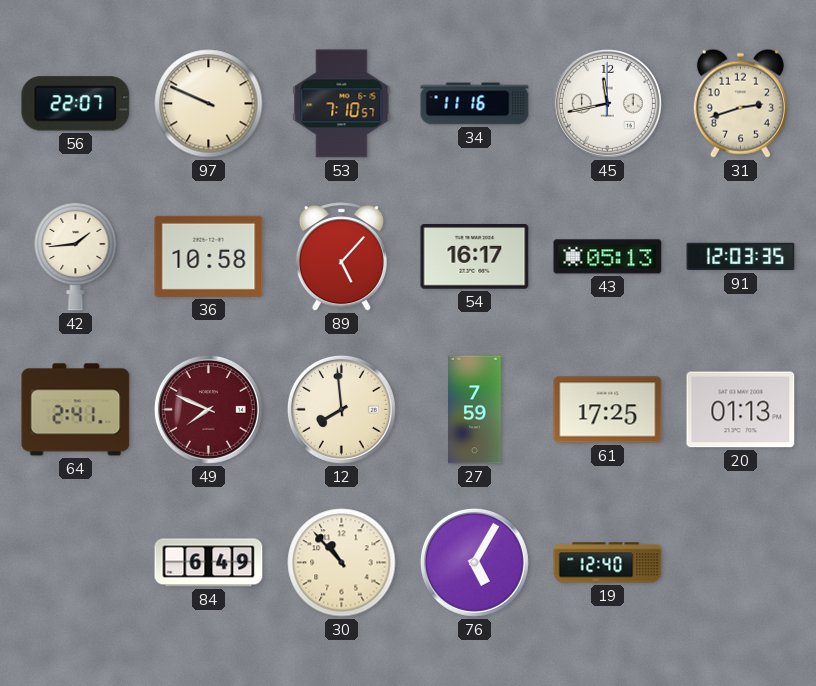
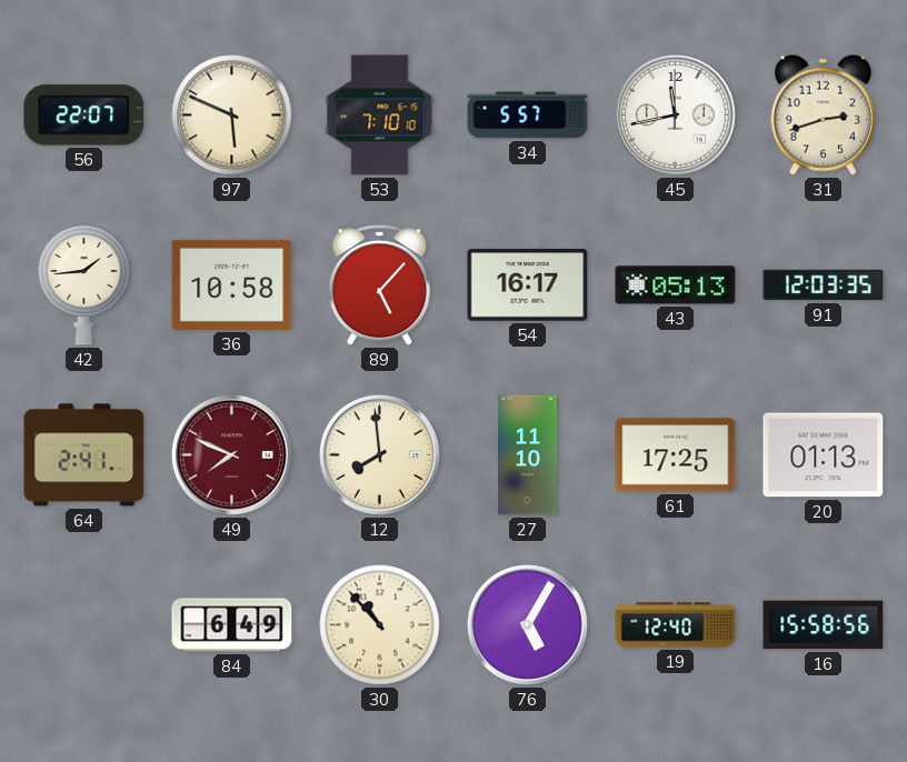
97: 9:49 -> 5:49
53: 7:10:57 -> 7:10:10
34: 11:16 -> 5:57
27: 7:59 -> 11:10
16: none -> 15:58
